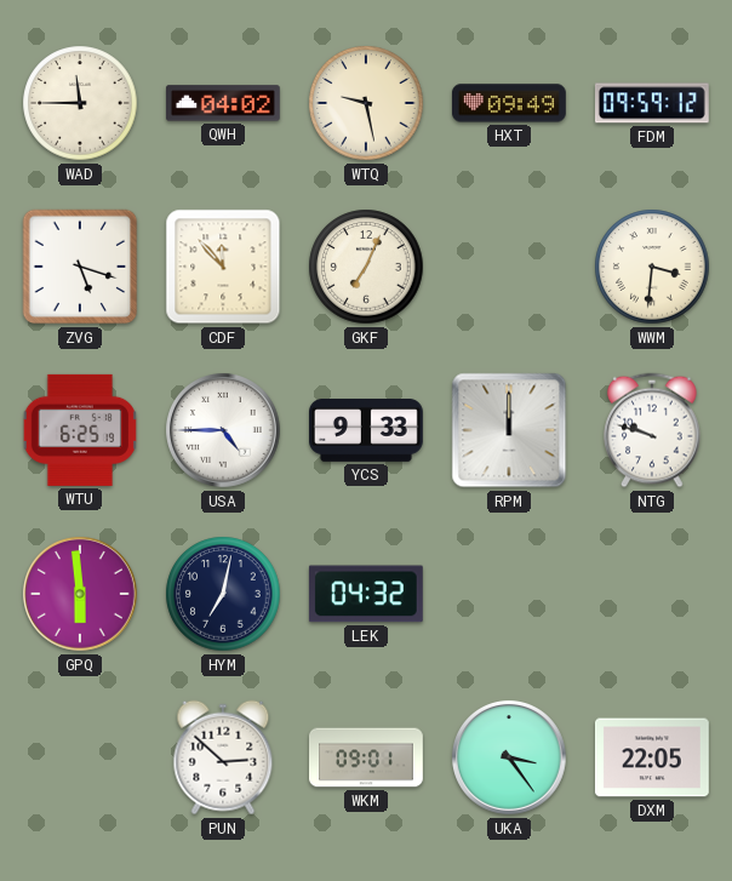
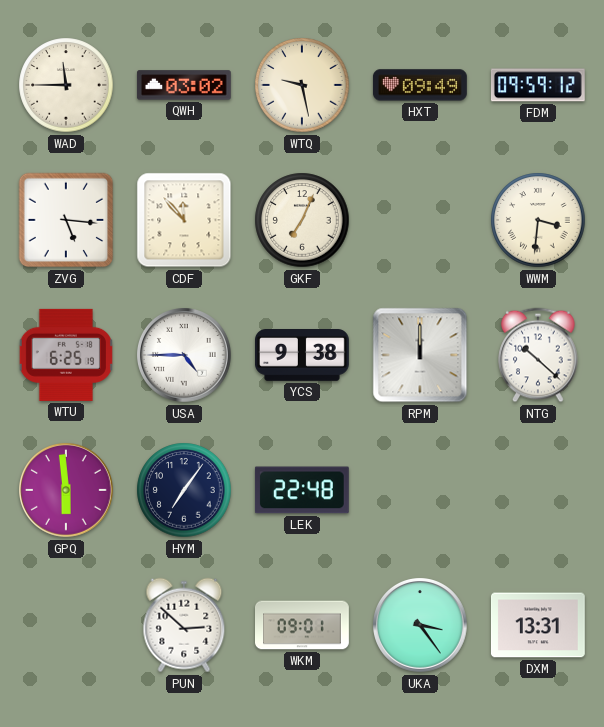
QWH: 04:02 -> 03:02
ZVG: 5:18 -> 5:16
YCS: 9:33 -> 9:38
NTG: 9:48 -> 10:22
HYM: 7:02 -> 7:06
LEK: 04:32 -> 22:48
DXM: 22:05 -> 13:31
